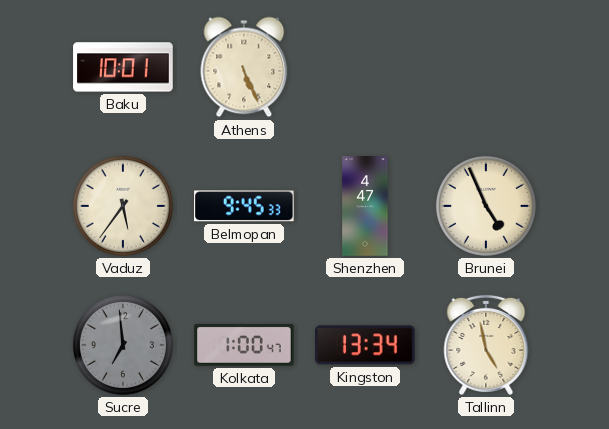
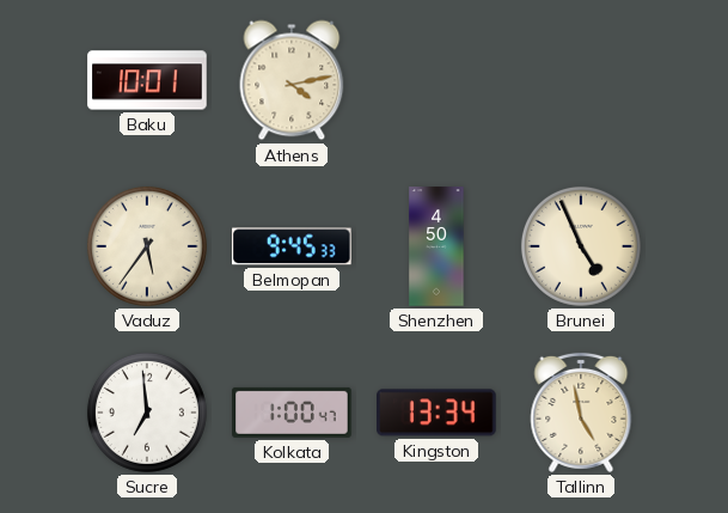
Athens: 5:26 -> 4:13
Shenzhen: 4:47 -> 4:50
Sucre dial: grey -> white
